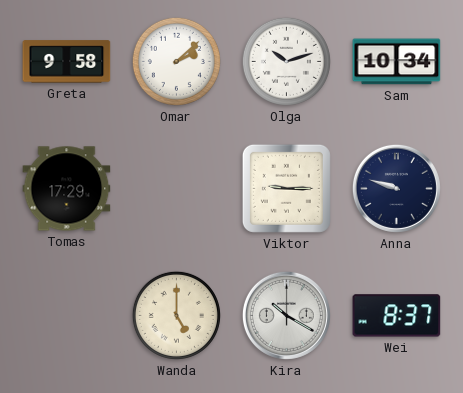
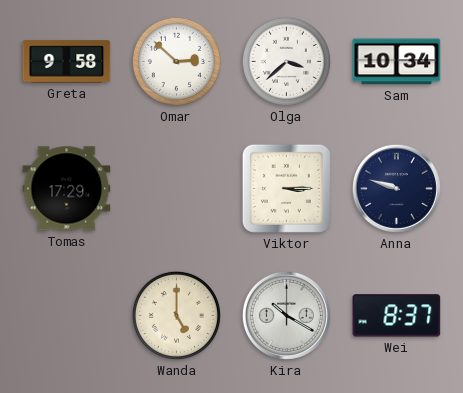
Omar: 2:08 -> 2:52
Olga: 10:12 -> 3:38
Viktor: 9:15 -> 3:15
